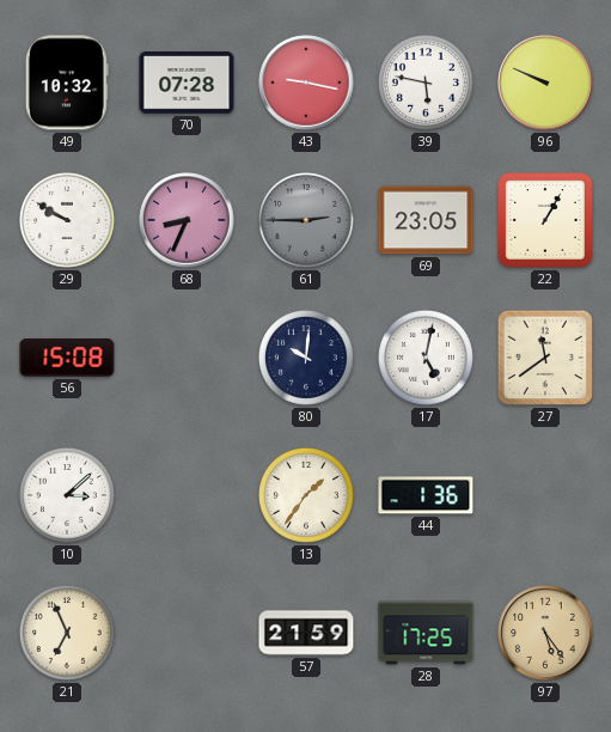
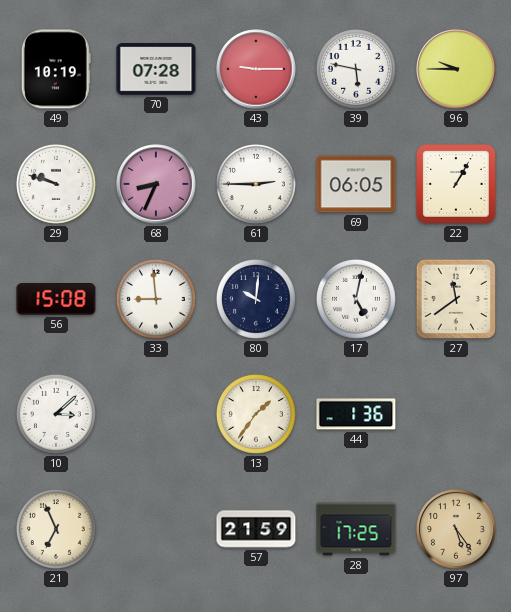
49: 10:32 -> 10:19
43: 9:17 -> 9:15
96: 9:49 -> 9:45
29: 9:50 -> 9:48
61 dial: grey -> white
69: 23:05 -> 06:05
33: none -> 8:59
